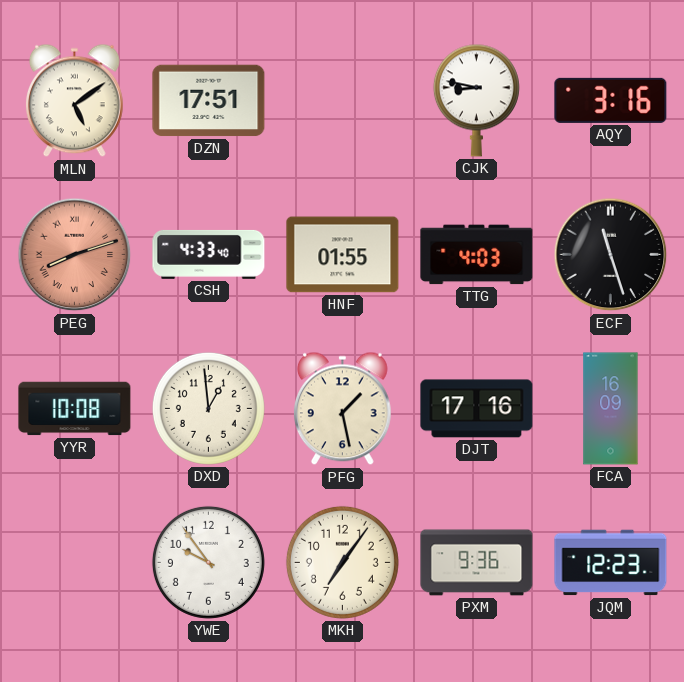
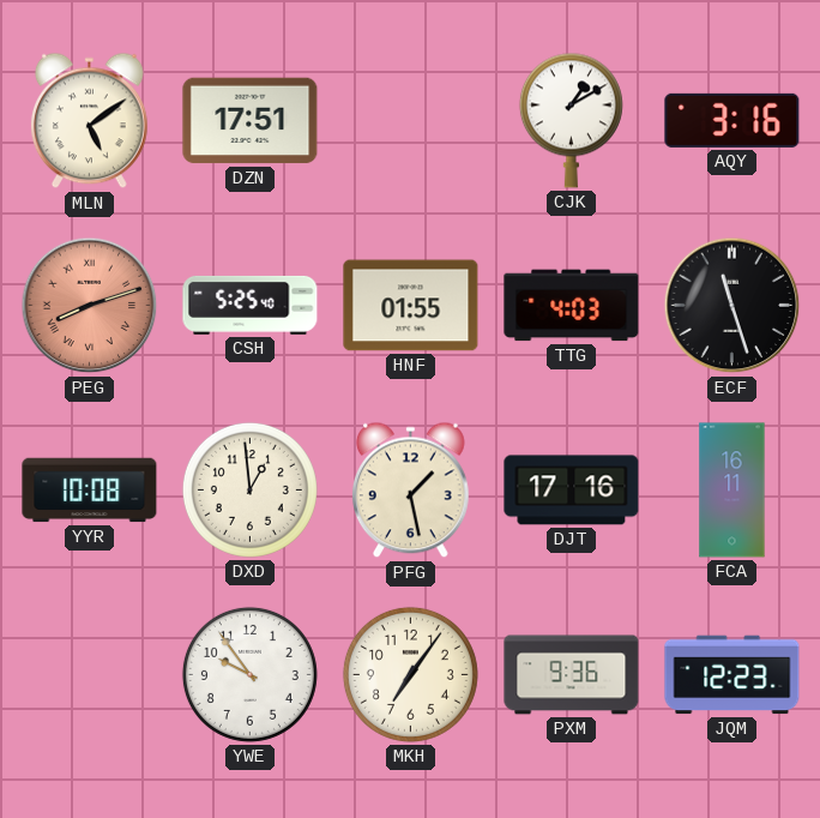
CJK: 8:47 -> 1:10
CSH: 4:33 -> 5:25
FCA: 16:09 -> 16:11
